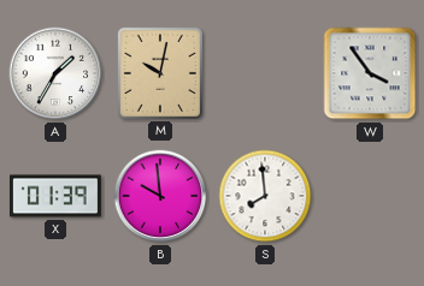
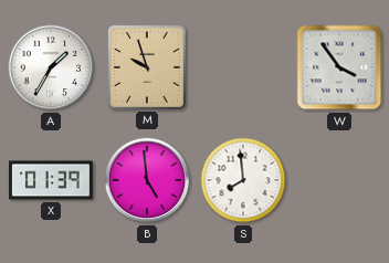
M: 10:02 -> 9:57
B: 9:59 -> 4:59
